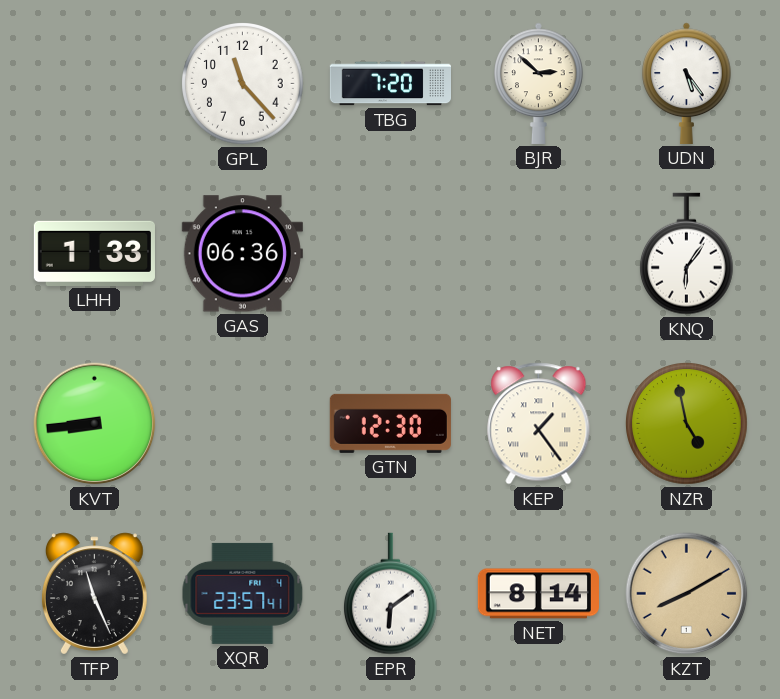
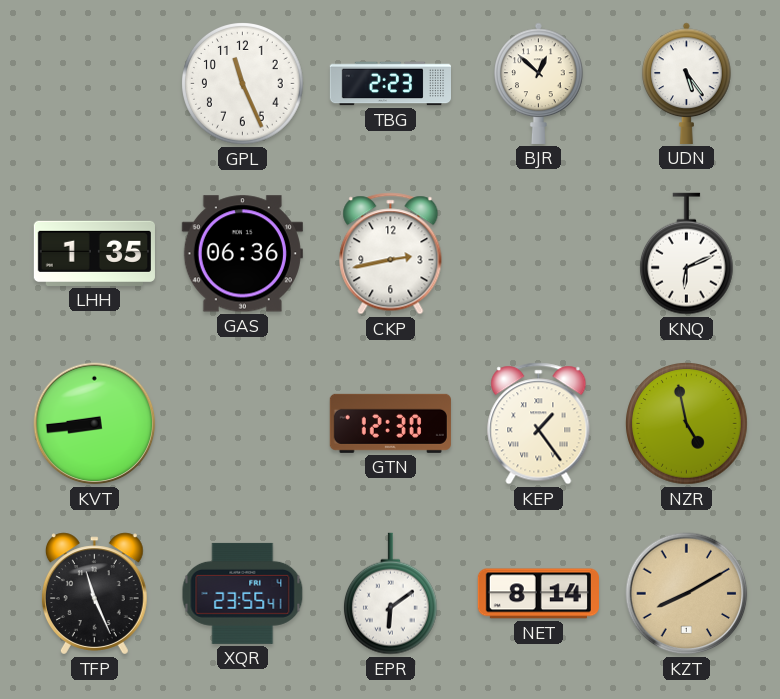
GPL: 11:23 -> 11:26
TBG: 7:20 -> 2:23
BJR: 2:52 -> 12:52
LHH: 1:33 -> 1:35
CKP: none -> 2:43
KNQ: 6:06 -> 6:11
XQR: 23:57 -> 23:55
